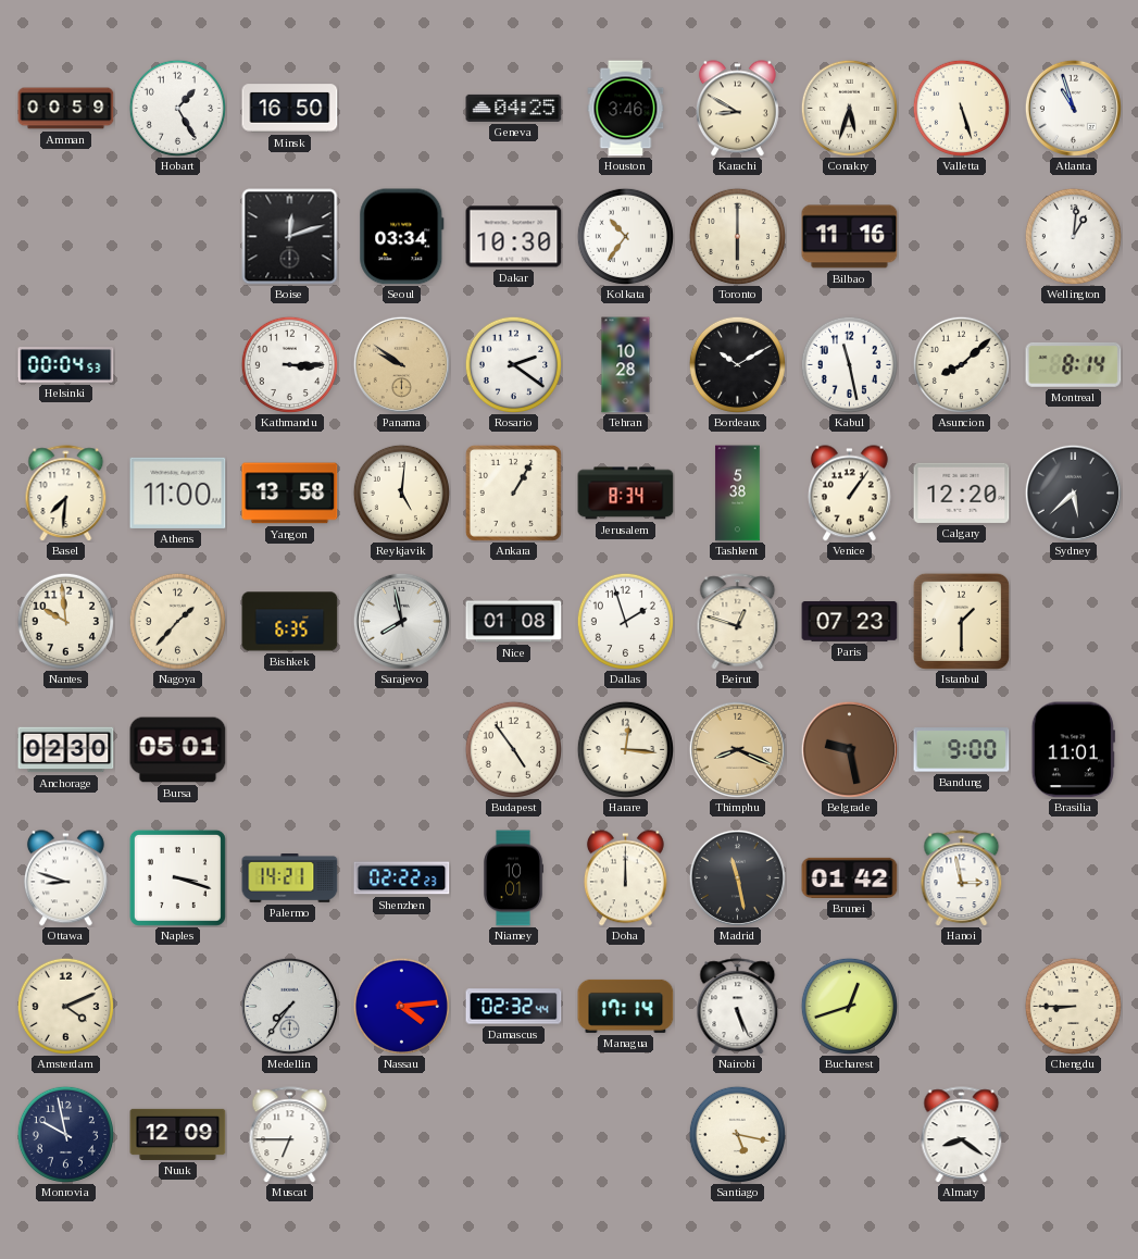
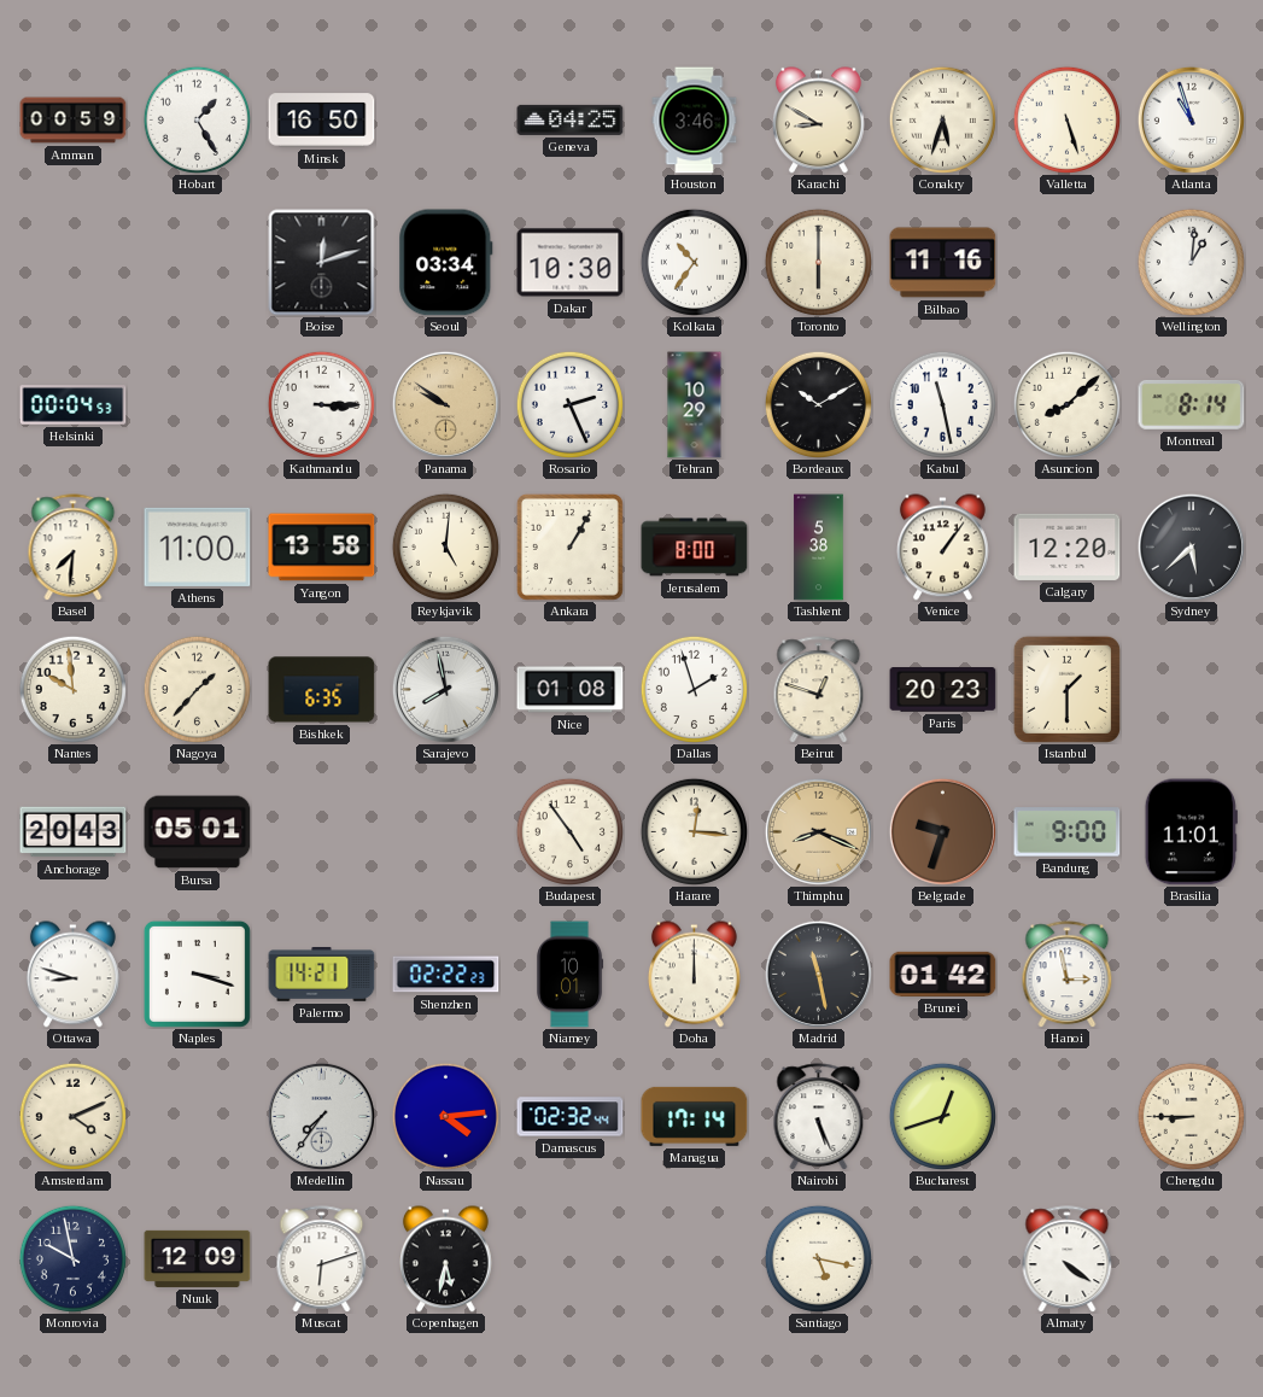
Rosario: 2:21 -> 2:26
Tehran: 10:28 -> 10:29
Jerusalem: 8:34 -> 8:00
Paris: 07:23 -> 20:23
Anchorage: 02:30 -> 20:43
Belgrade: 9:28 -> 9:33
Muscat: 6:45 -> 6:12
Copenhagen: none -> 5:32
Almaty: 8:21 -> 4:21
